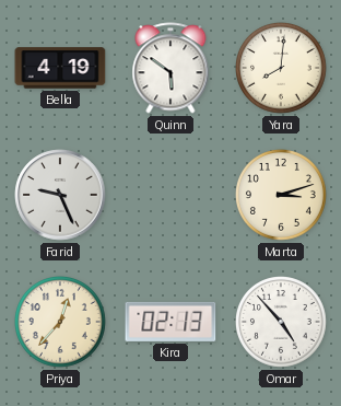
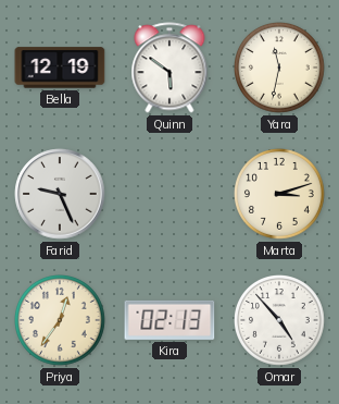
Bella: 4:19 -> 12:19
Yara: 8:01 -> 11:32
Priya: 12:37 -> 12:36
